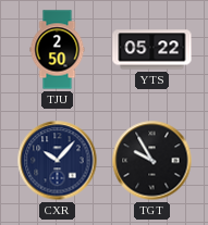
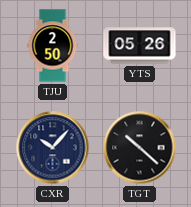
YTS: 05:22 -> 05:26
TGT: 9:55 -> 10:22
